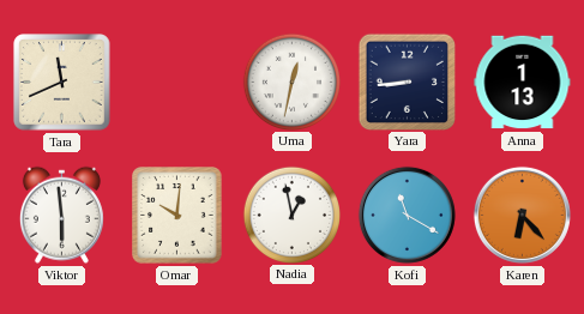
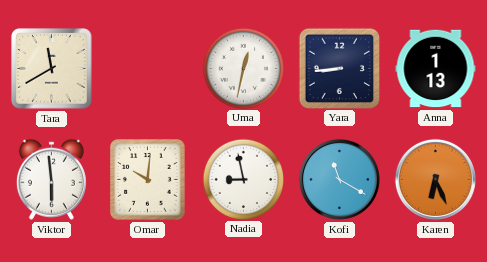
Tara: 11:41 -> 11:40
Nadia: 12:58 -> 8:58
Karen: 6:23 -> 6:26
